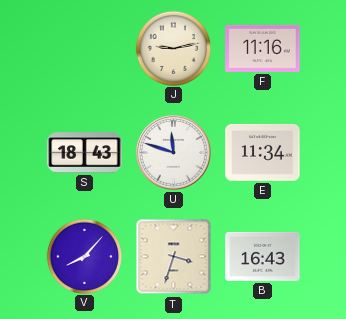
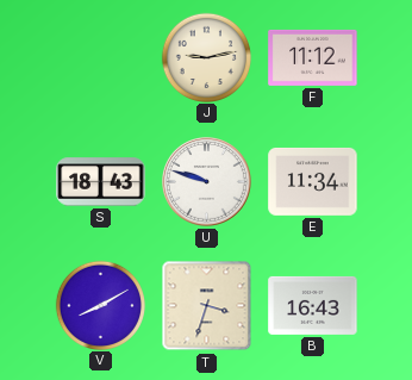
F: 11:16 -> 11:12
U: 11:48 -> 9:48
V: 8:07 -> 8:10
